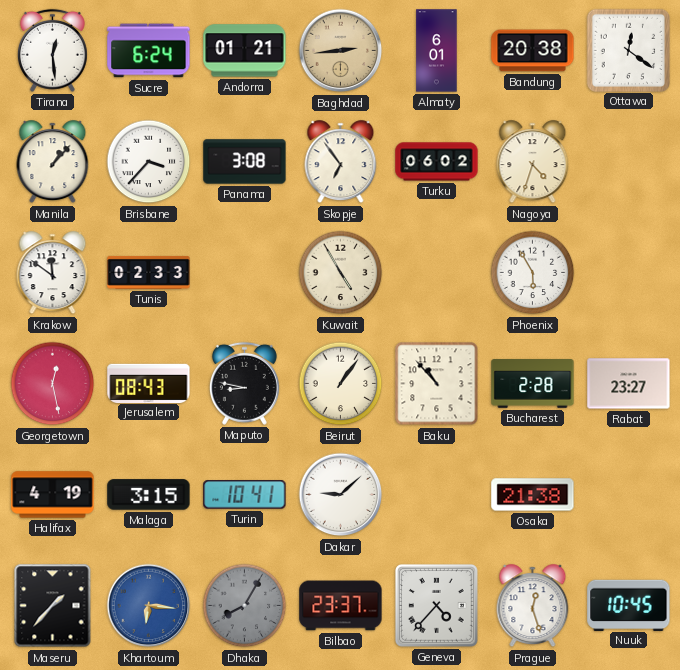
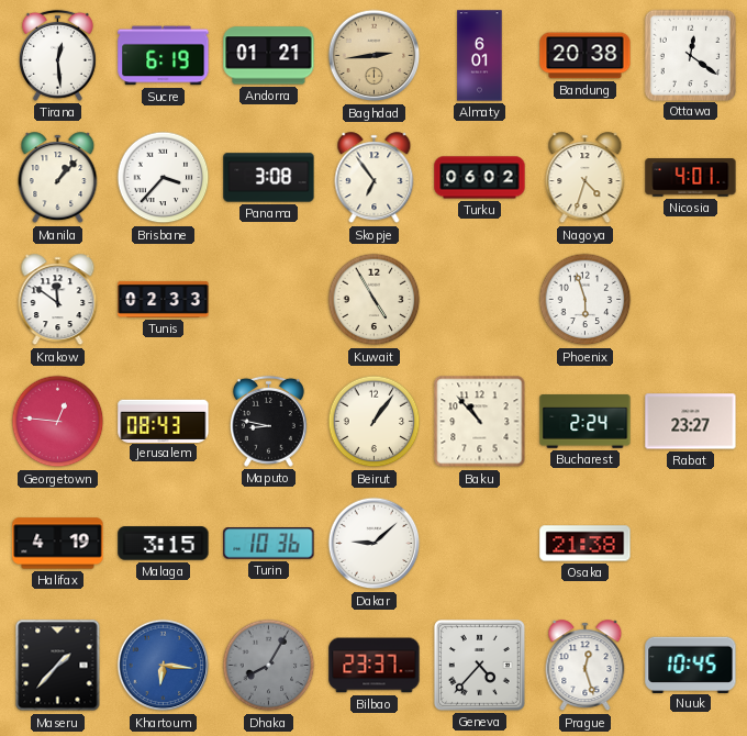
Sucre: 6:24 -> 6:19
Nicosia: none -> 4:01
Phoenix: 5:55 -> 5:57
Georgetown: 12:28 -> 12:46
Bucharest: 2:28 -> 2:24
Turin: 10:41 -> 10:36
